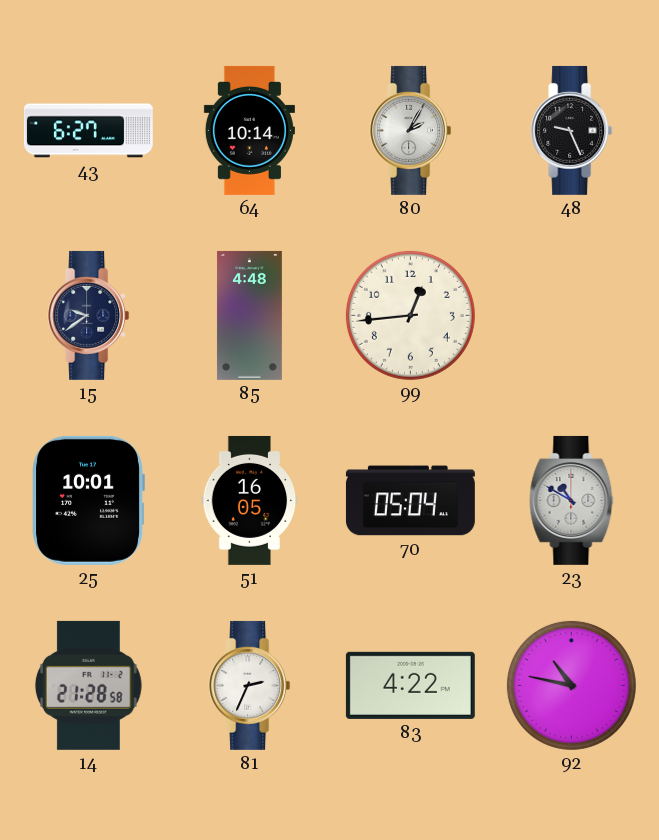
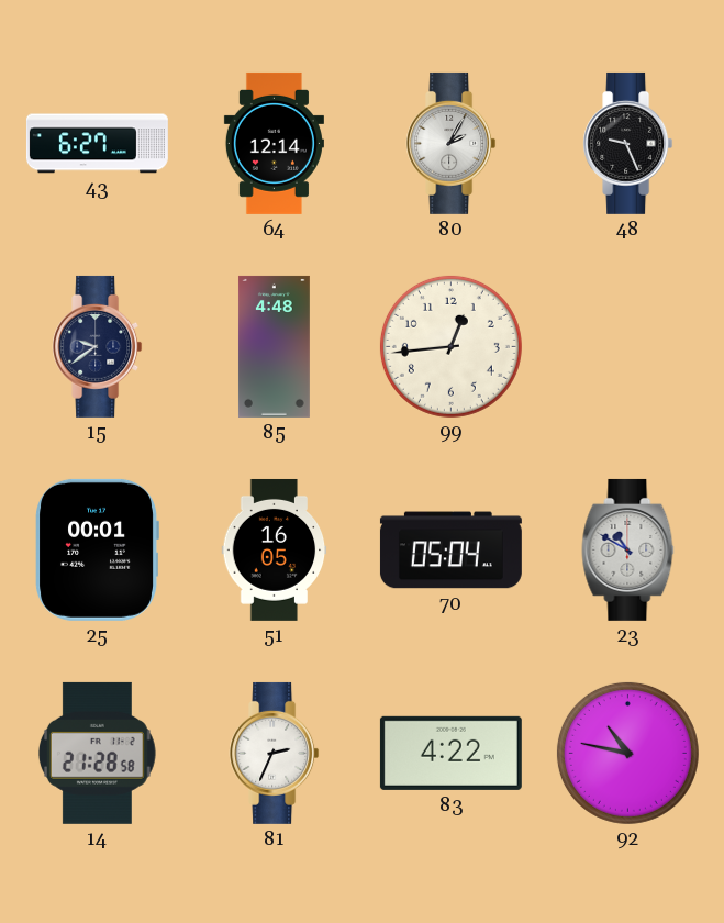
64: 10:14 -> 12:14
25: 10:01 -> 00:01
